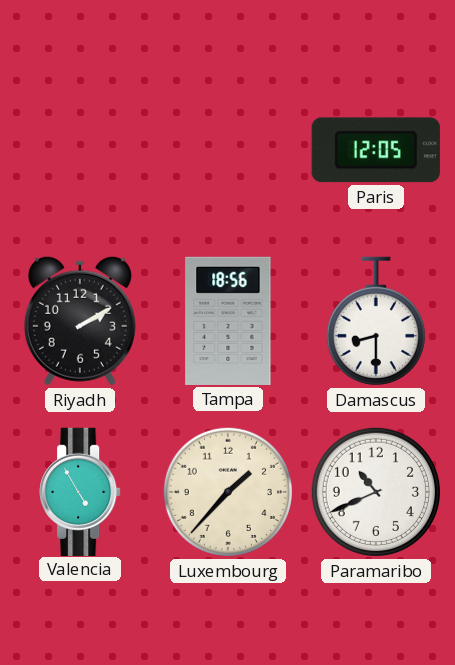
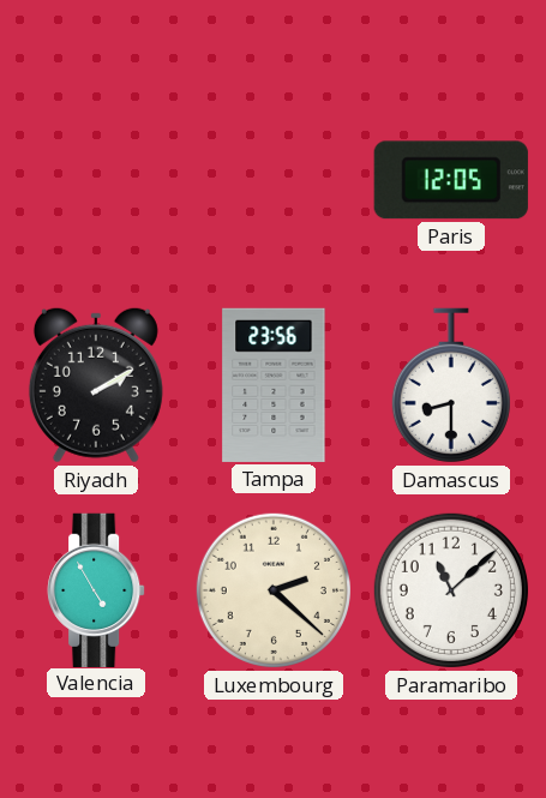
Tampa: 18:56 -> 23:56
Luxembourg: 1:37 -> 2:22
Paramaribo: 10:41 -> 11:08
